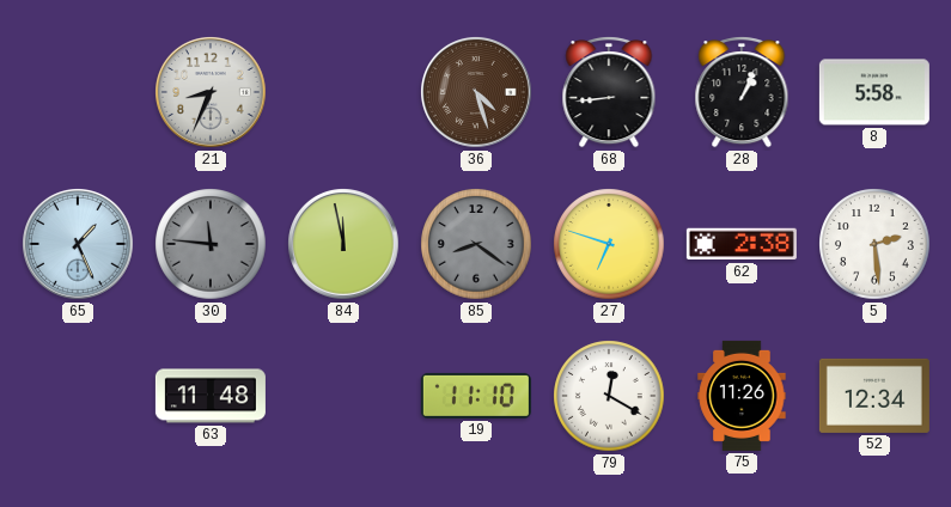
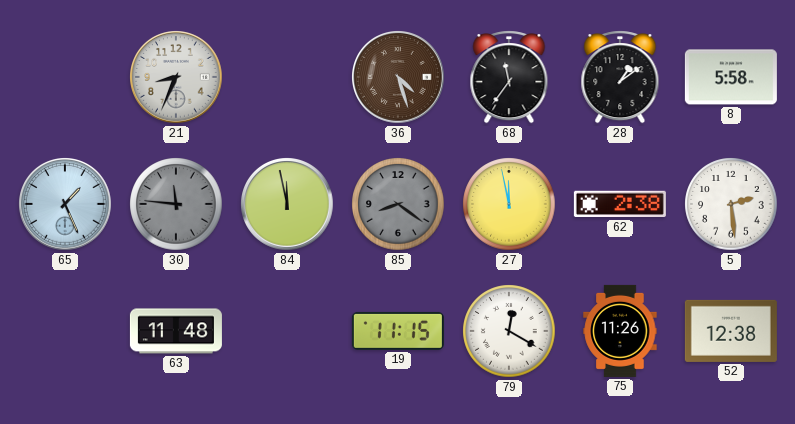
68: 8:44 -> 11:36
28: 1:04 -> 1:09
27: 6:48 -> 11:58
19: 11:10 -> 11:15
52: 12:34 -> 12:38
